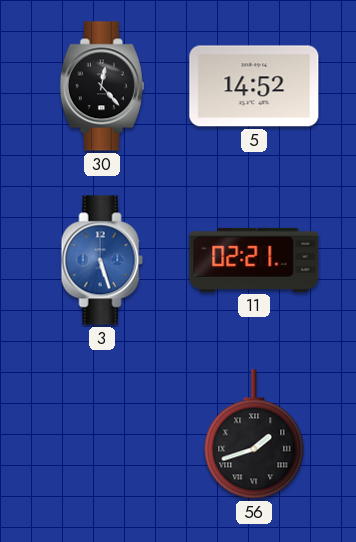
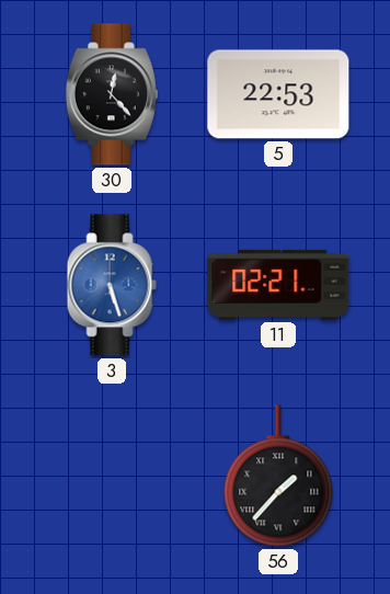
5: 14:52 -> 22:53
56: 1:42 -> 1:37
